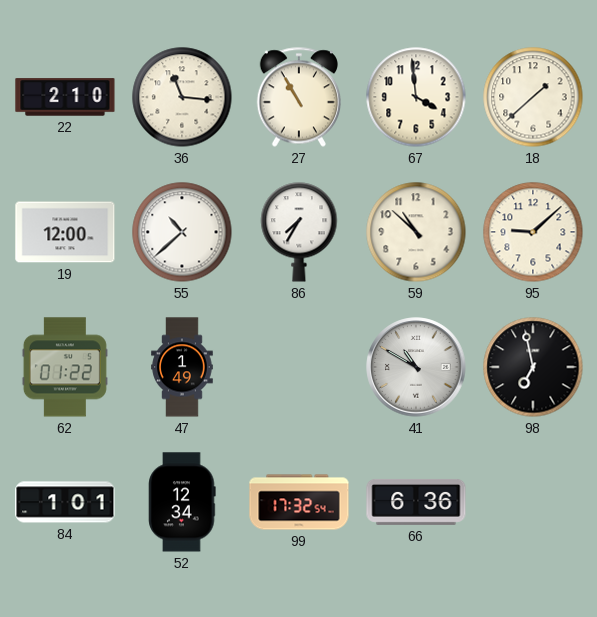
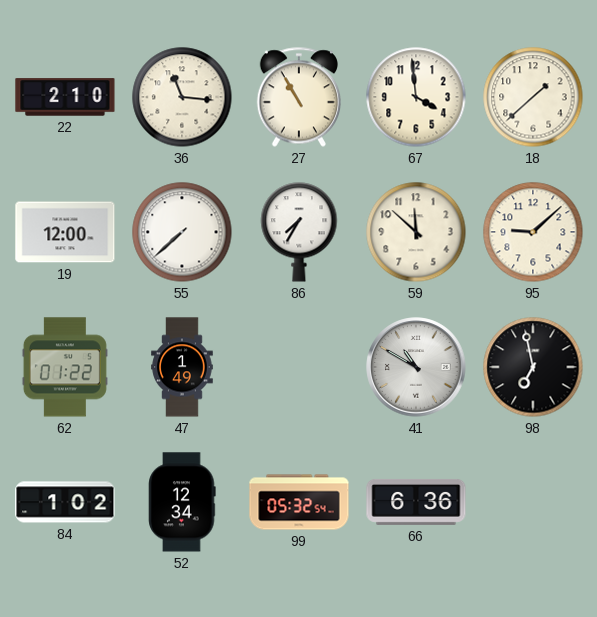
55: 10:38 -> 7:38
59: 10:52 -> 11:52
84: 1:01 -> 1:02
99: 17:32 -> 05:32
